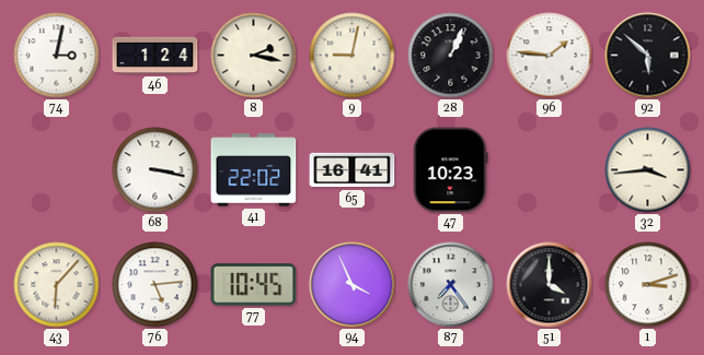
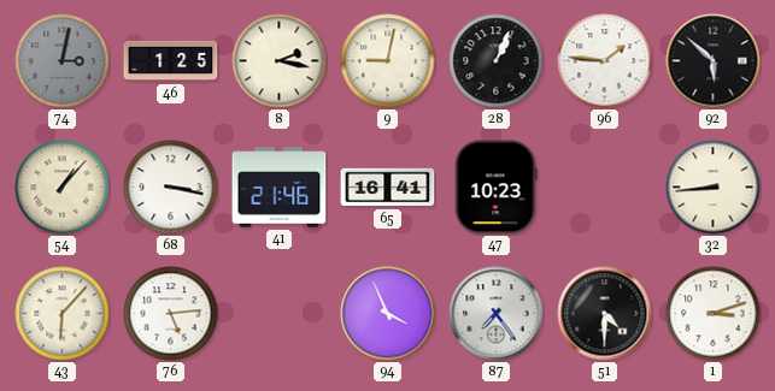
74 dial: white -> grey
46: 1:24 -> 1:25
54: none -> 1:07
41: 22:02 -> 21:46
32: 3:44 -> 8:44
77: 10:45 -> none
51: 4:00 -> 4:30
